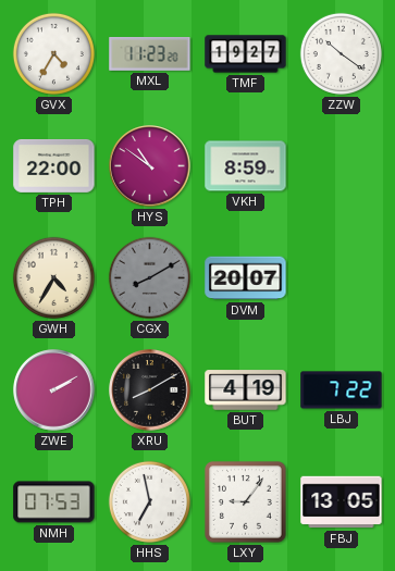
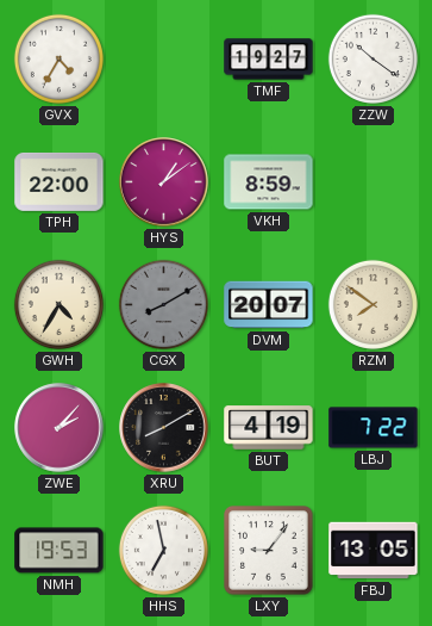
MXL: 11:23 -> none
HYS: 10:51 -> 1:09
RZM: none -> 7:51
ZWE: 2:10 -> 2:07
NMH: 07:53 -> 19:53
